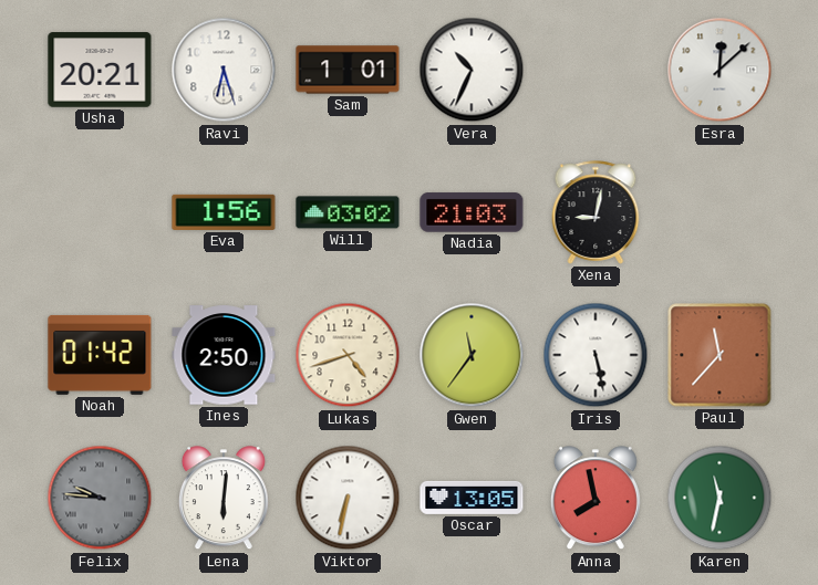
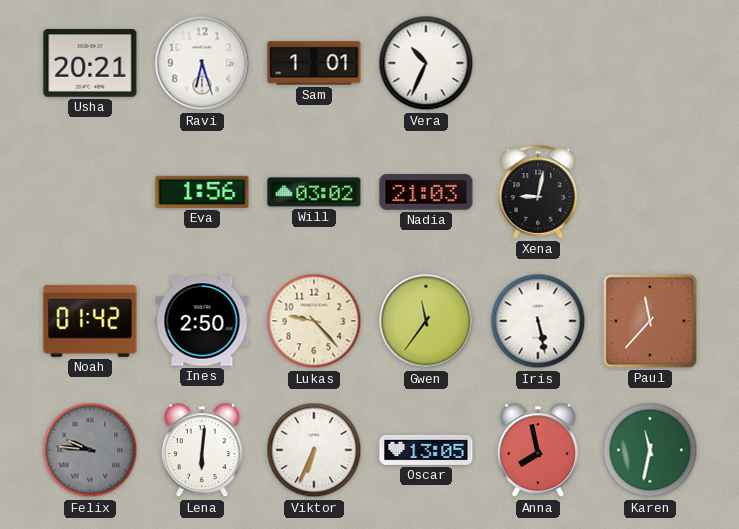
Esra: 12:08 -> none
Lukas: 4:42 -> 9:23
Viktor: 6:32 -> 6:34
